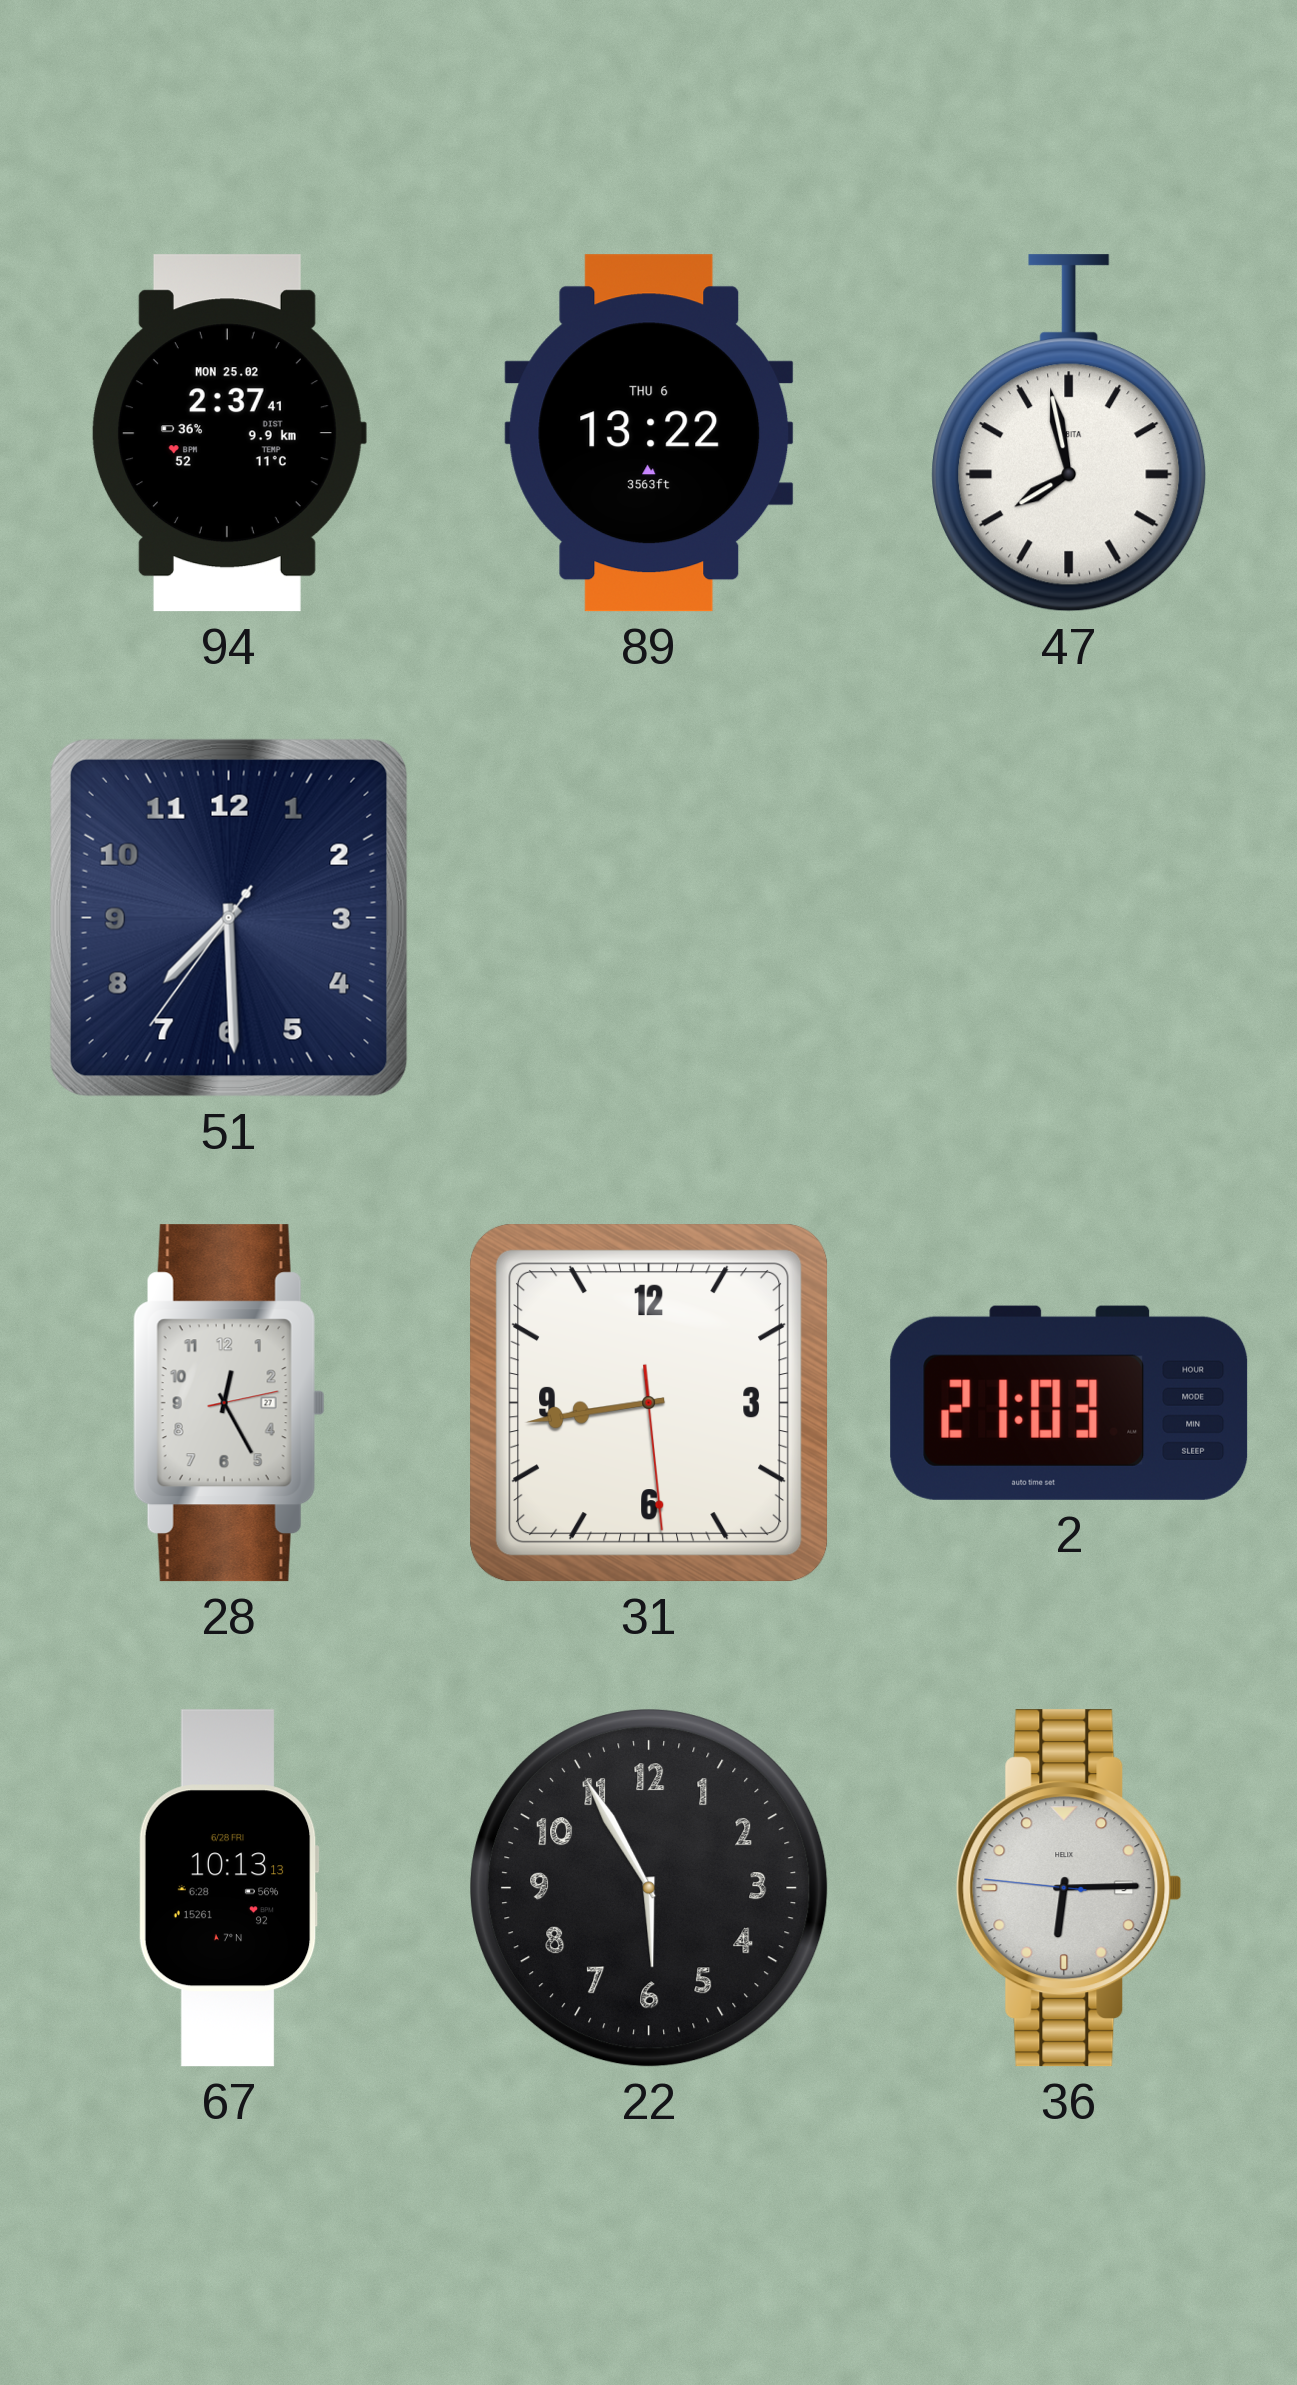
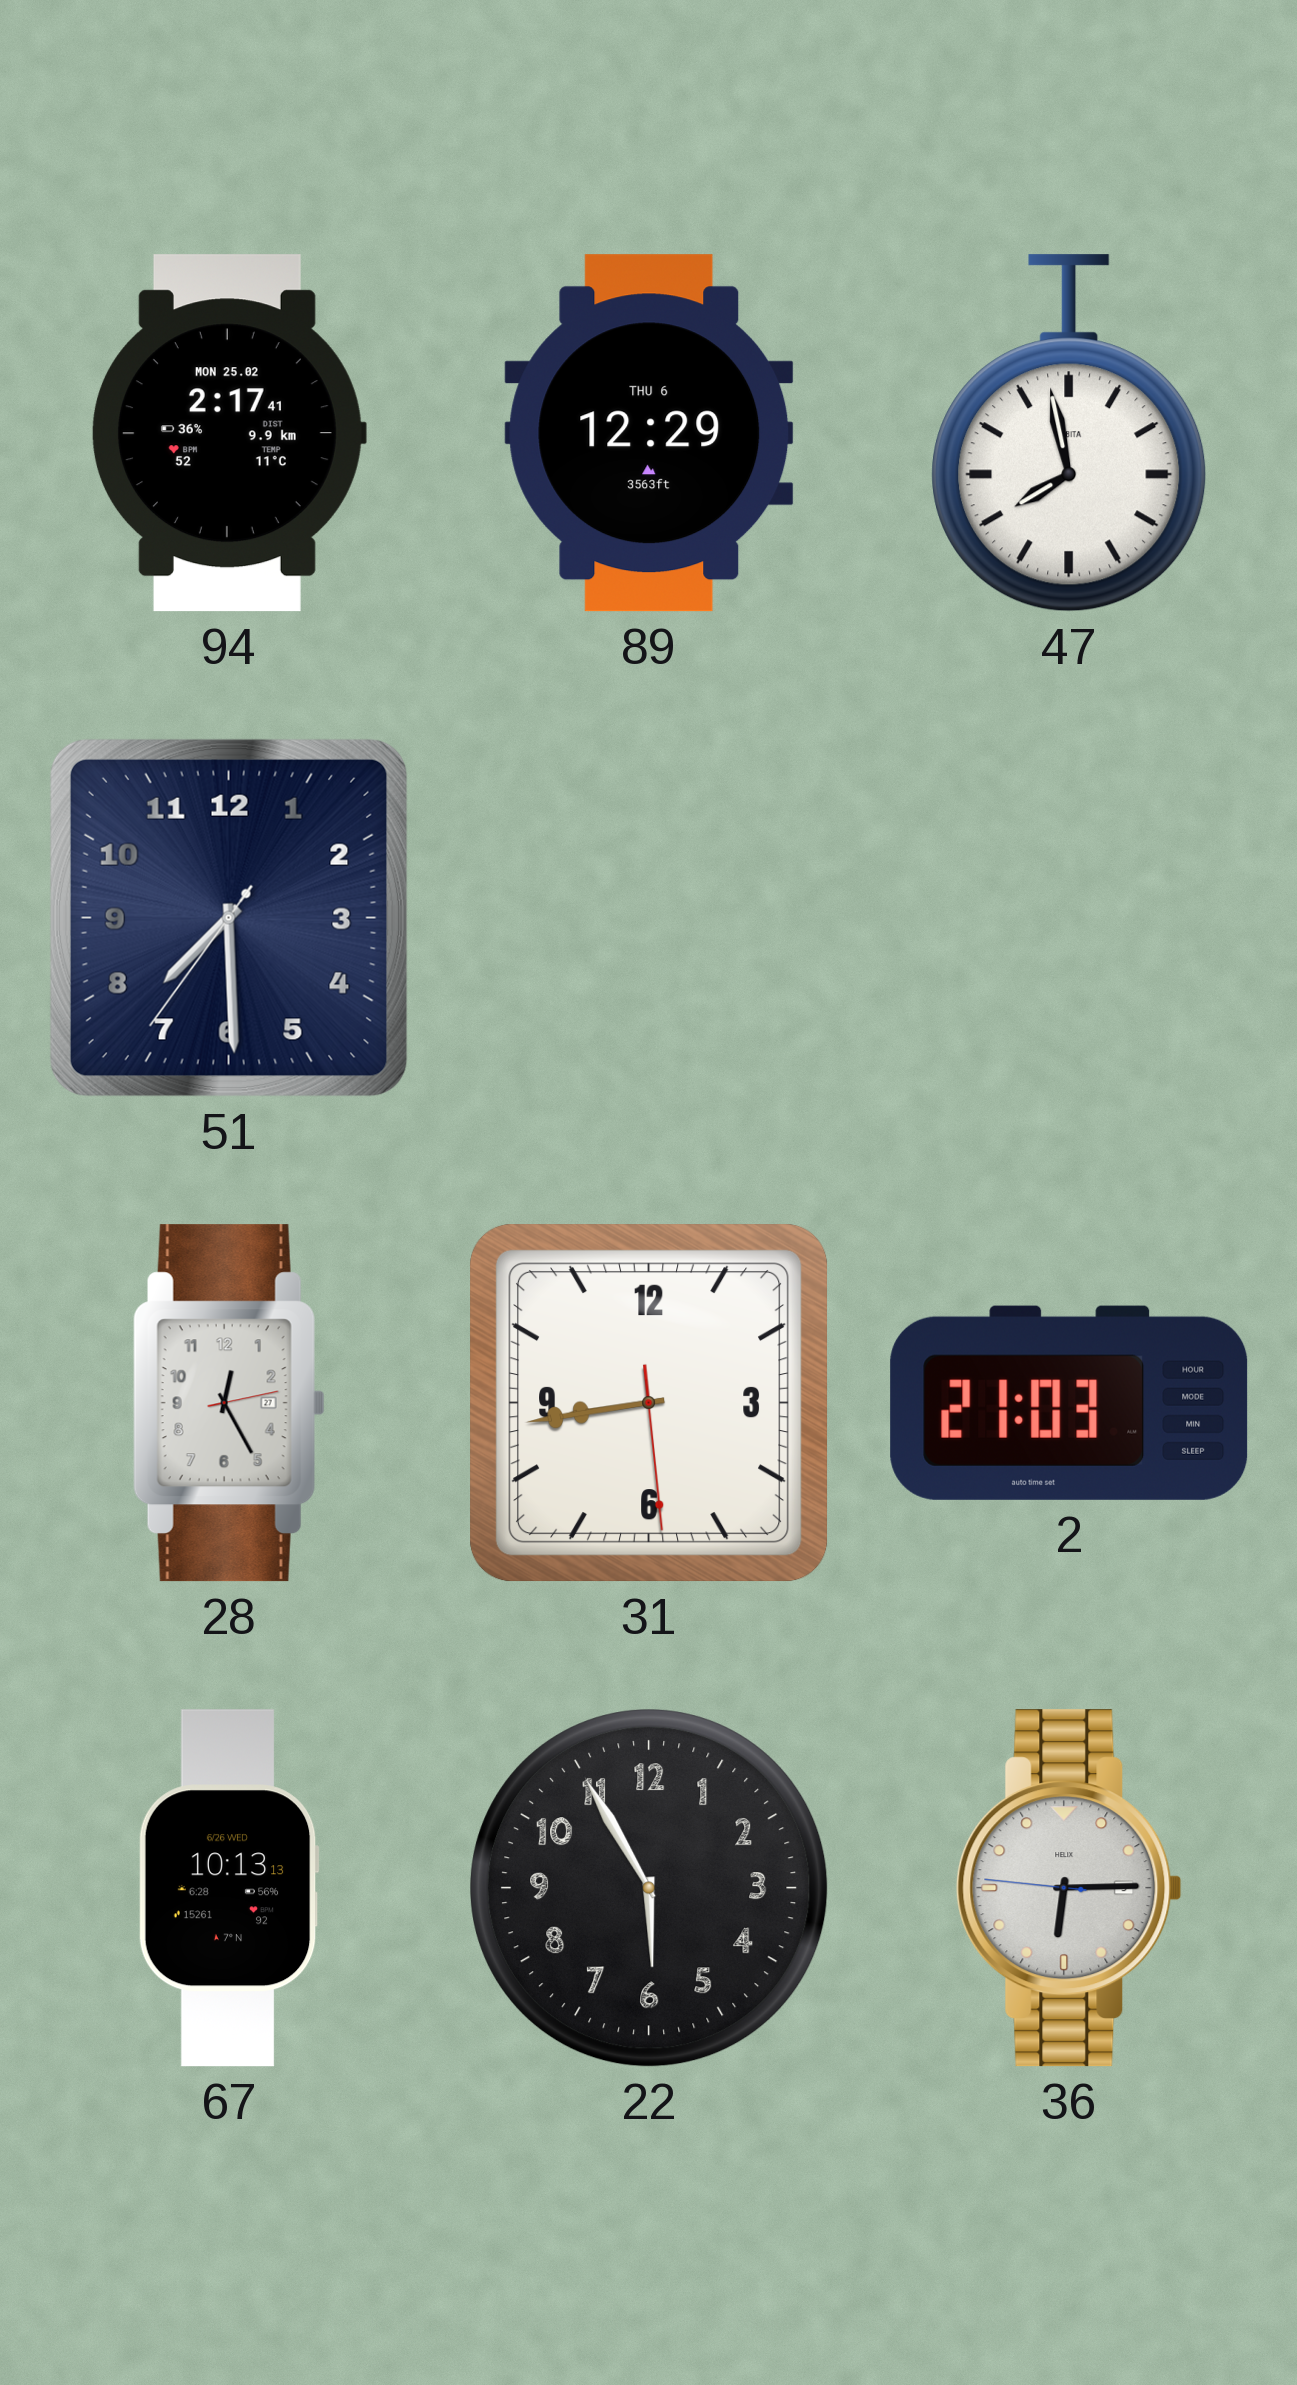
94: 2:37 -> 2:17
89: 13:22 -> 12:29
67 date: 6/28 FRI -> 6/26 WED
